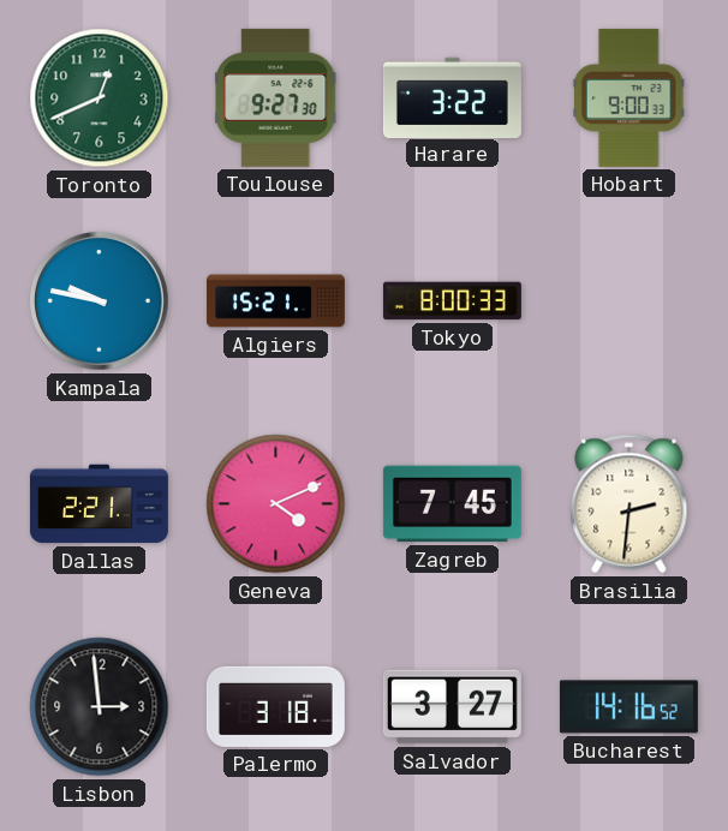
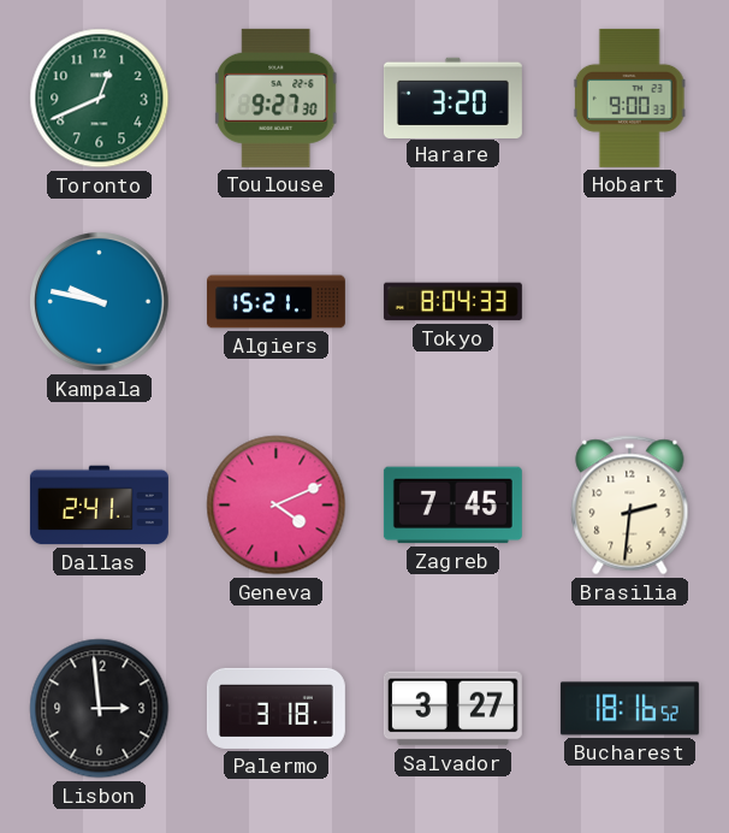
Harare: 3:22 -> 3:20
Tokyo: 8:00 -> 8:04
Dallas: 2:21 -> 2:41
Bucharest: 14:16 -> 18:16
